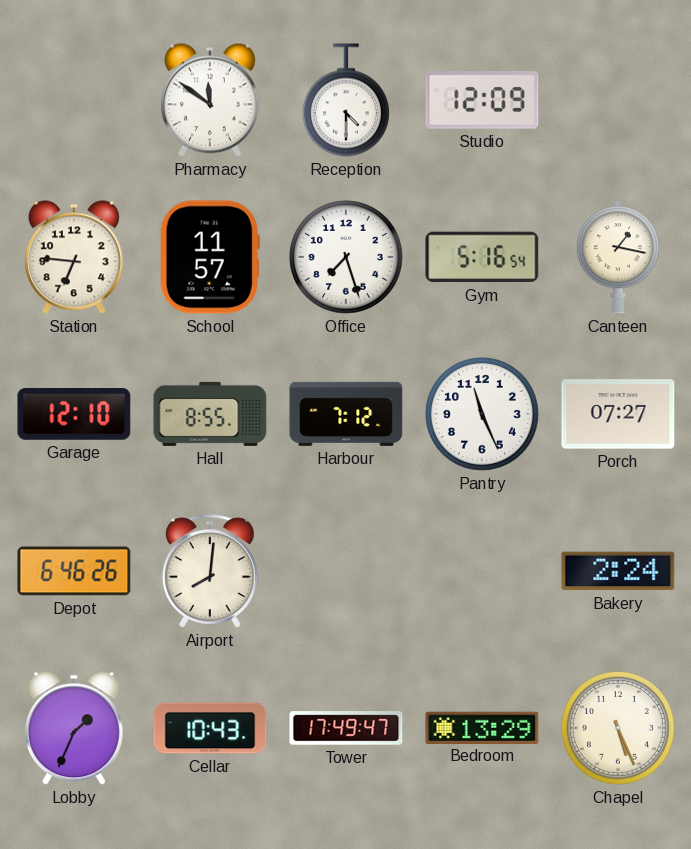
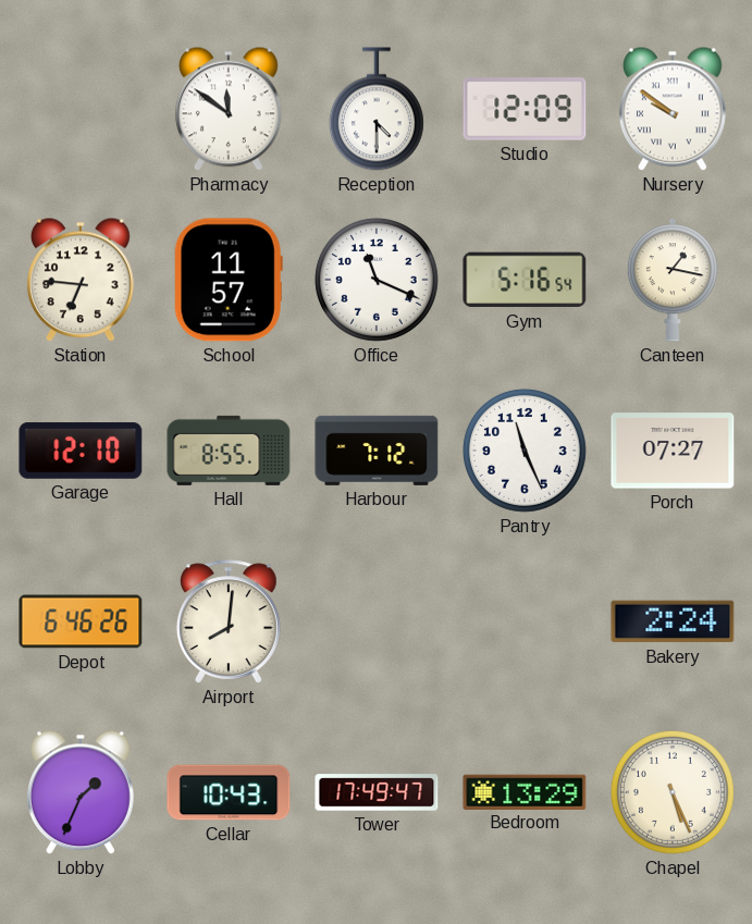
Nursery: none -> 9:51
Office: 7:27 -> 11:19
